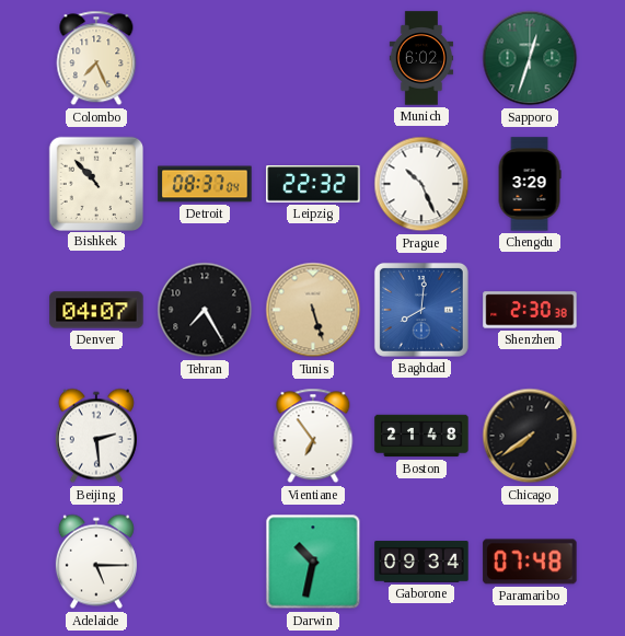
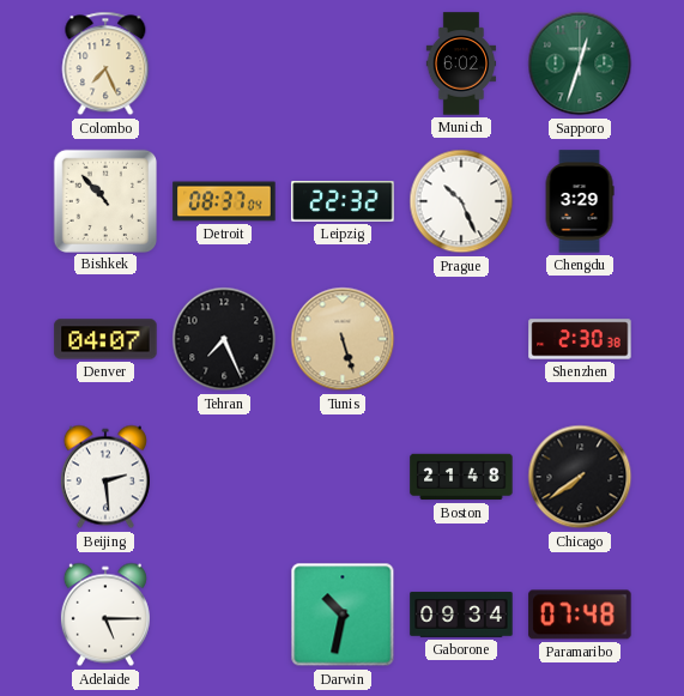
Tehran: 7:25 -> 7:26
Baghdad: 8:01 -> none
Vientiane: 6:54 -> none
